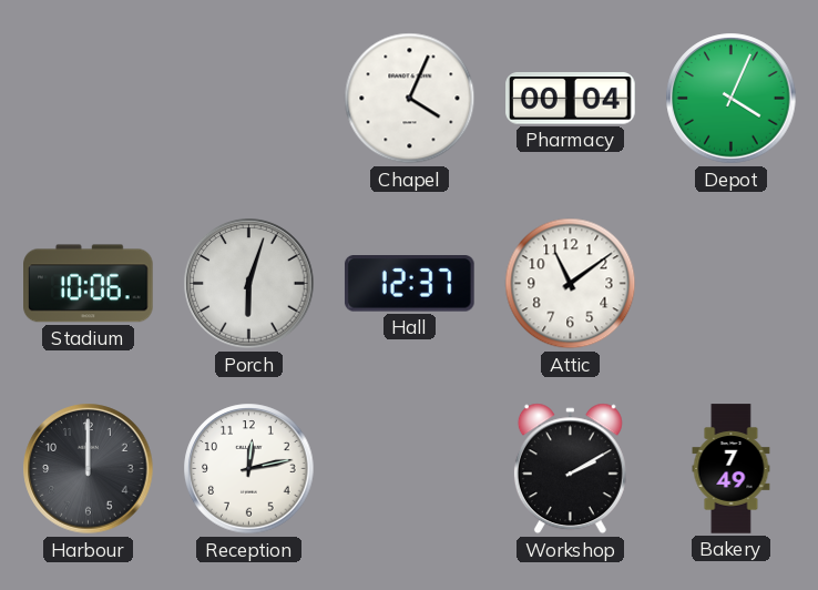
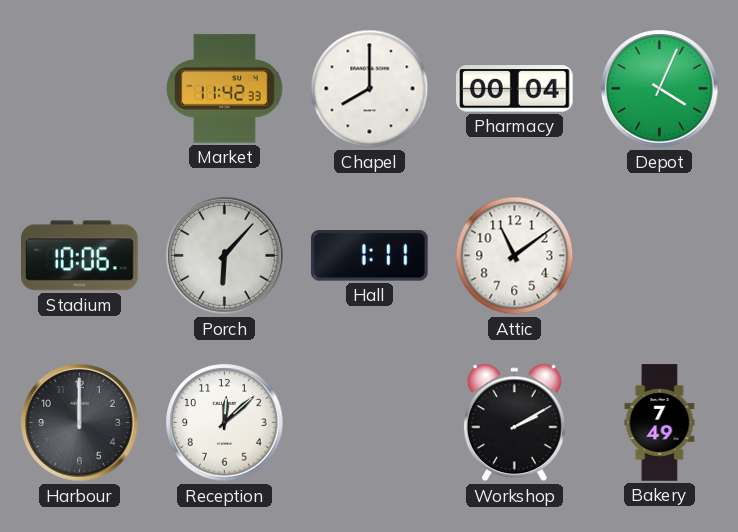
Market: none -> 11:42
Chapel: 4:04 -> 8:00
Porch: 6:03 -> 6:07
Hall: 12:37 -> 1:11
Reception: 12:13 -> 12:08
